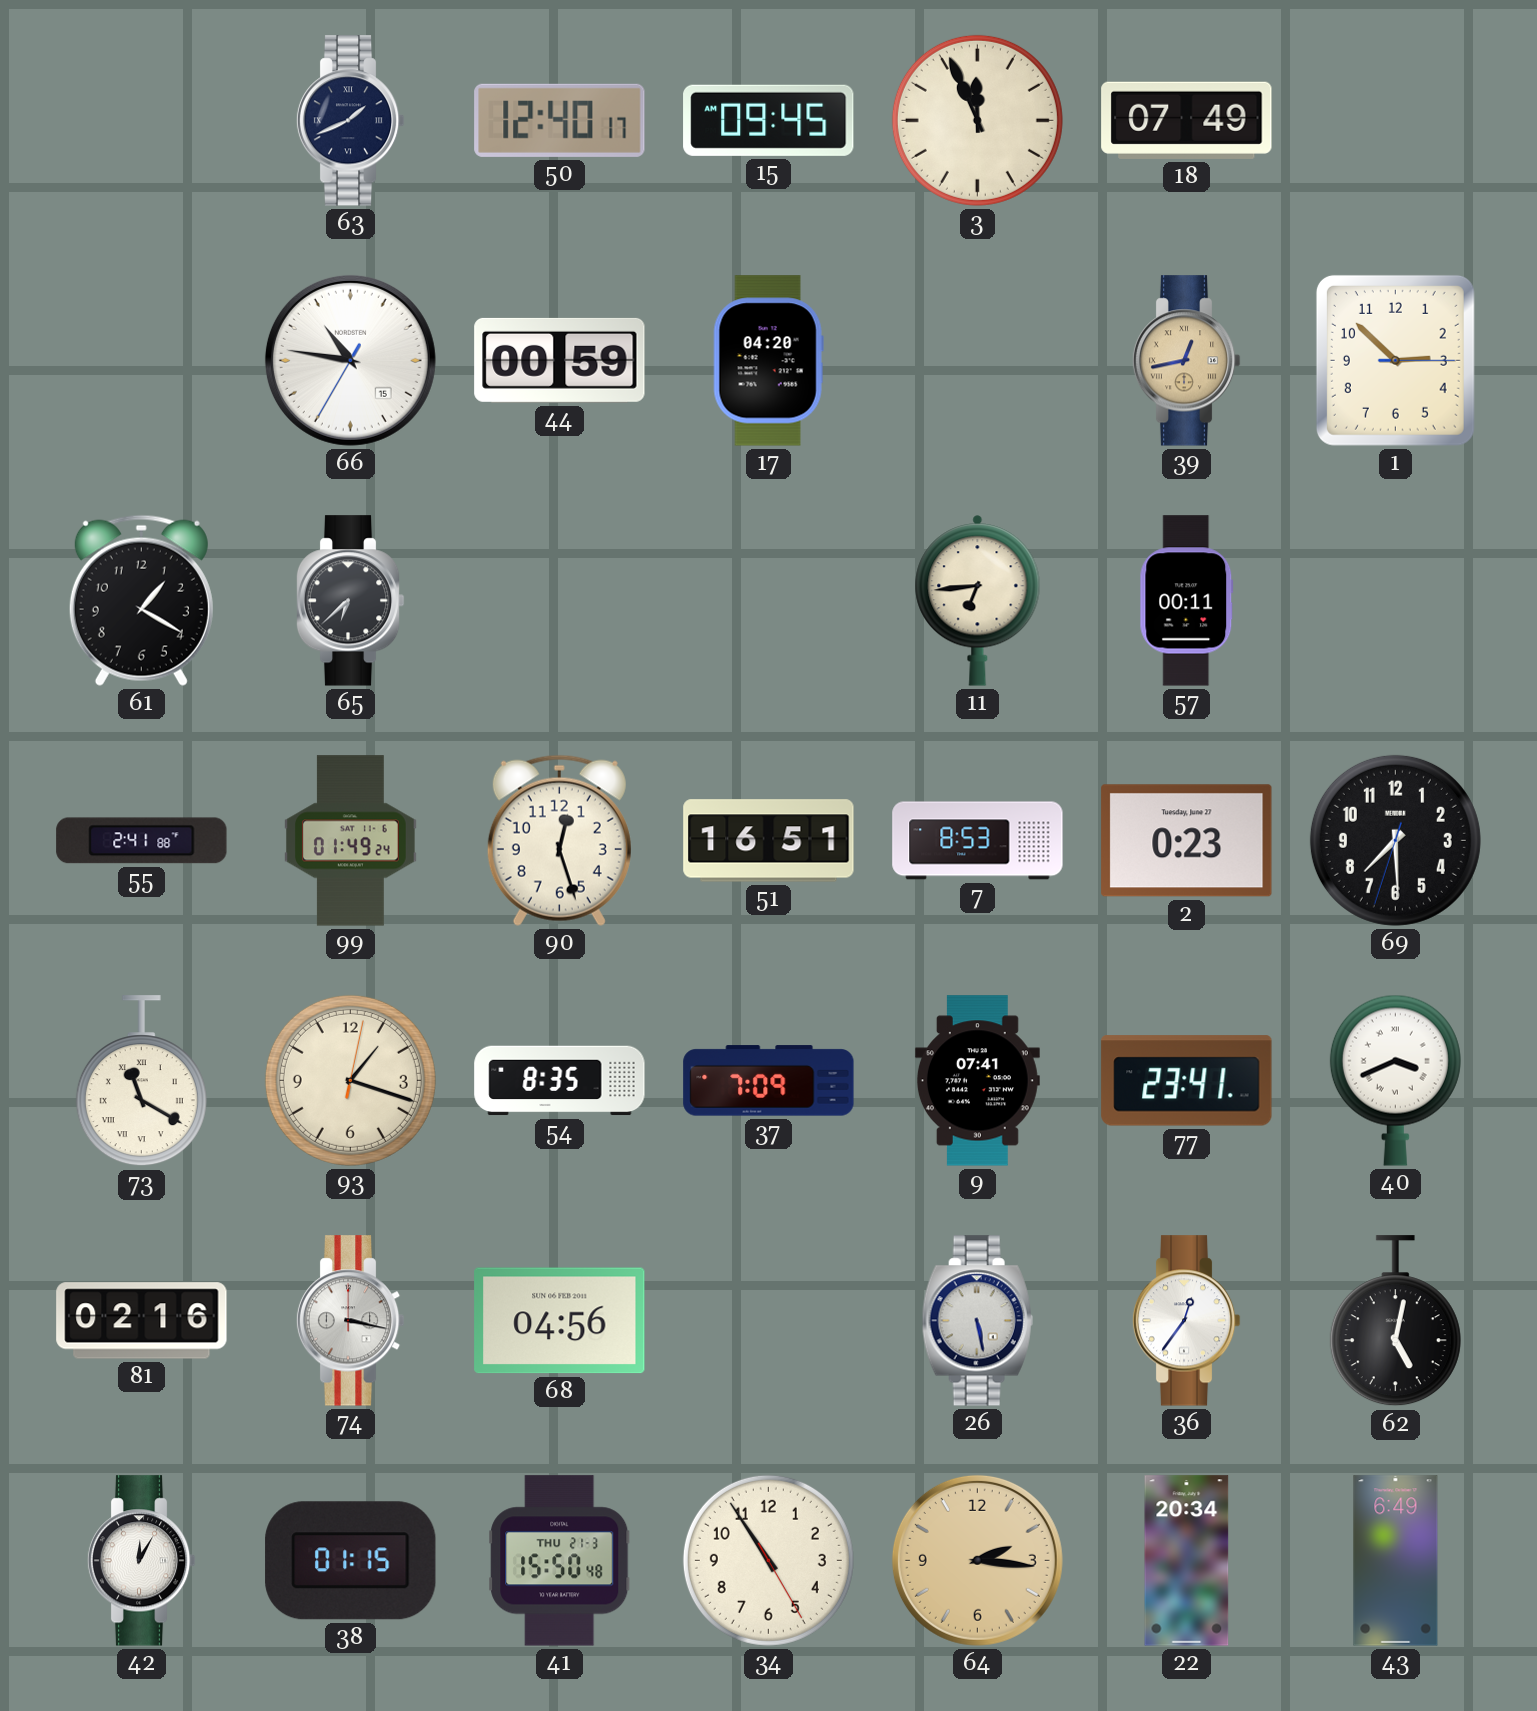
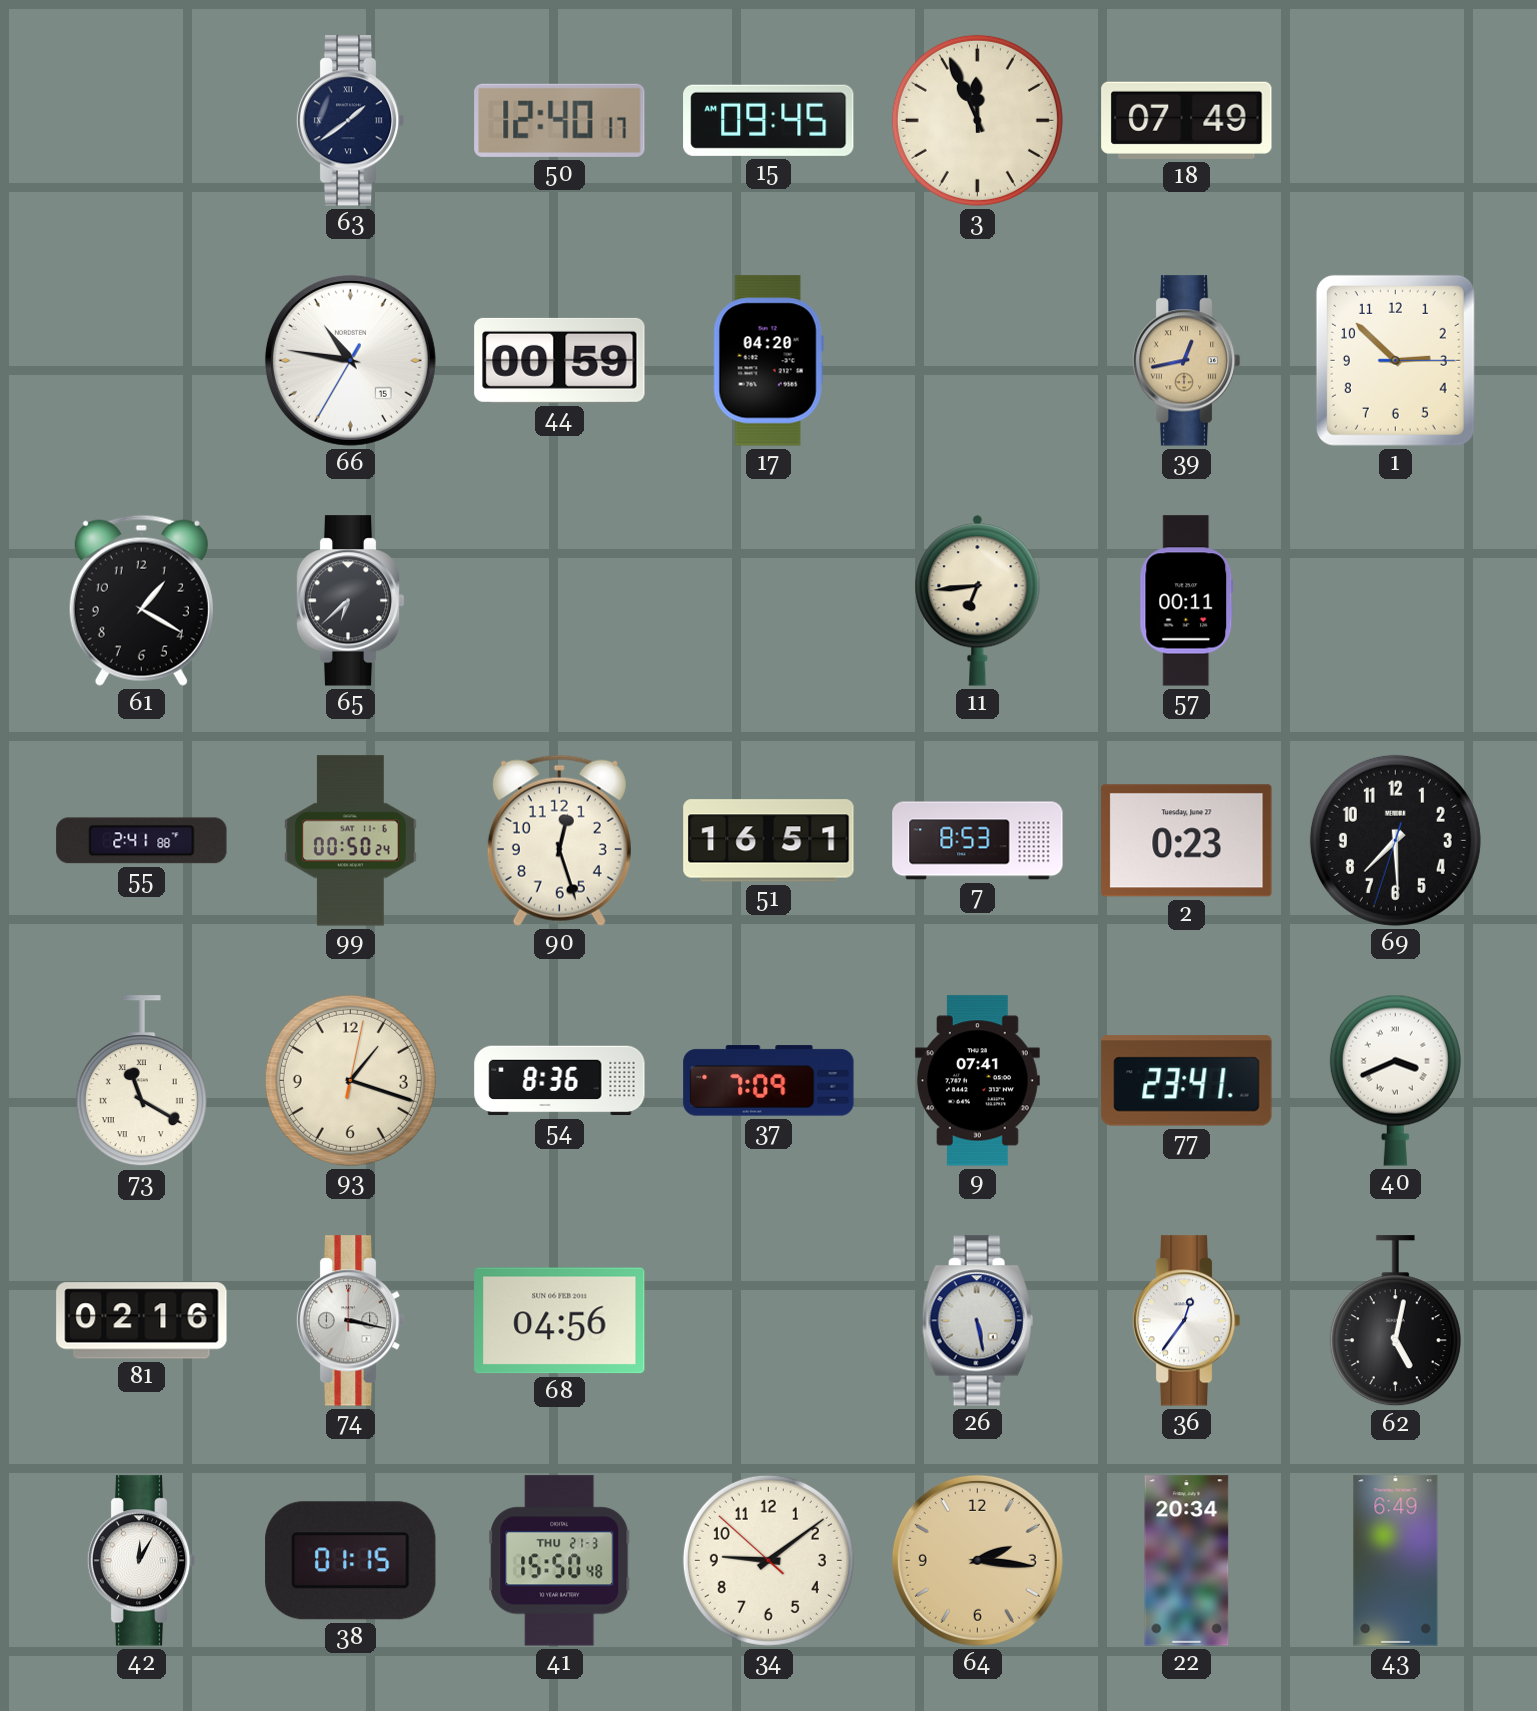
63: 1:41 -> 1:39
99: 01:49 -> 00:50
54: 8:35 -> 8:36
34: 10:54 -> 9:08
